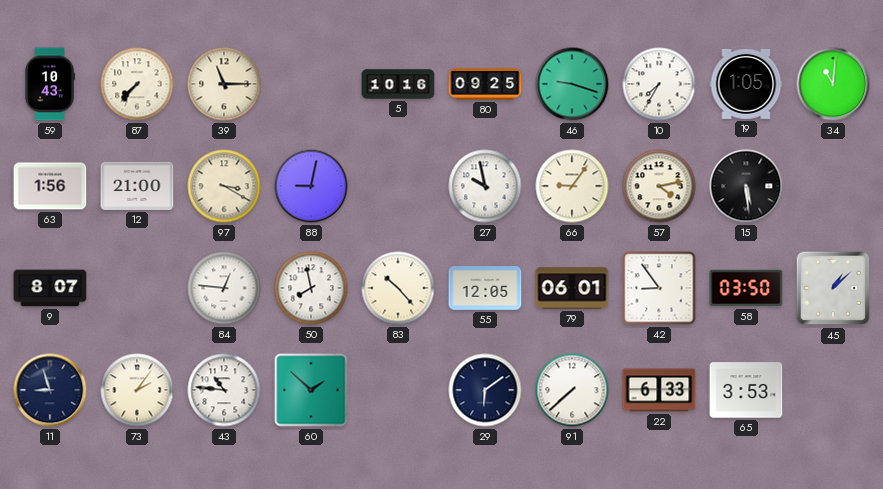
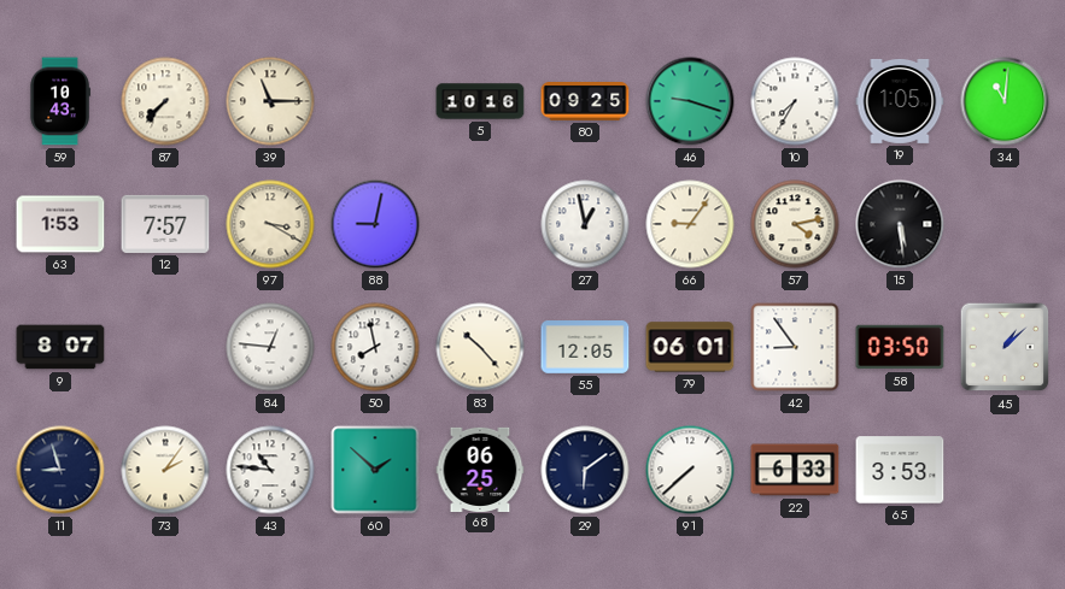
63: 1:56 -> 1:53
12: 21:00 -> 7:57
27: 9:58 -> 12:58
68: none -> 06:25
